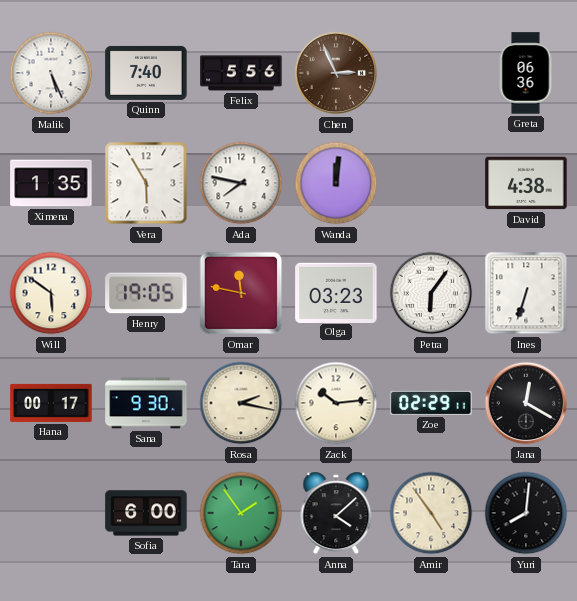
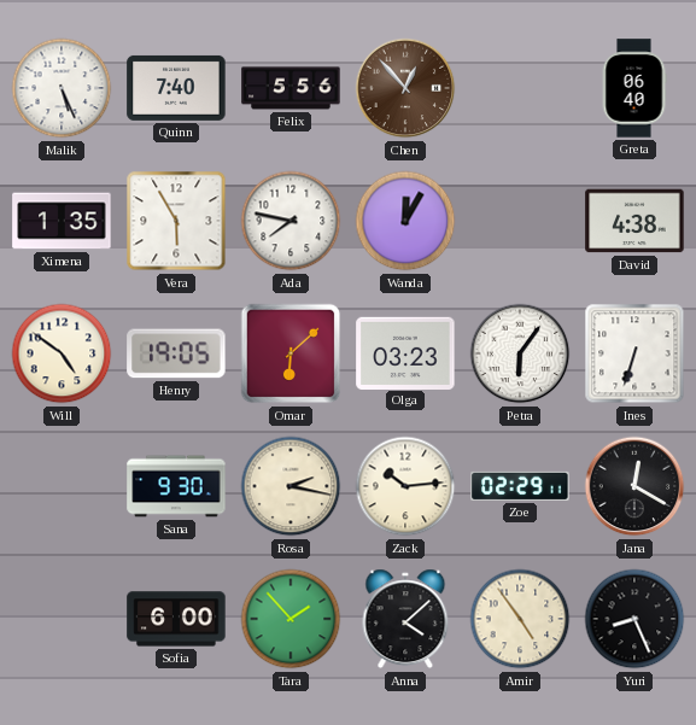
Chen: 2:56 -> 12:53
Greta: 06:36 -> 06:40
Wanda: 12:01 -> 12:05
Will: 5:51 -> 4:51
Omar: 11:47 -> 6:08
Hana: 00:17 -> none
Tara: 1:54 -> 1:53
Yuri: 8:01 -> 8:26
